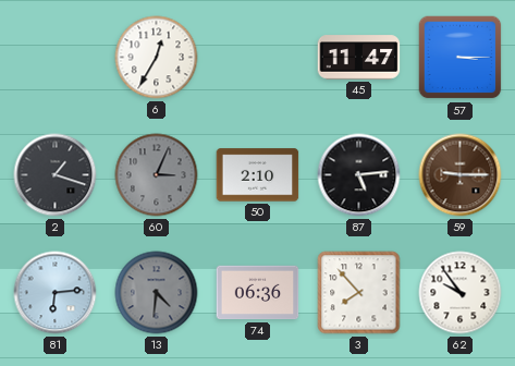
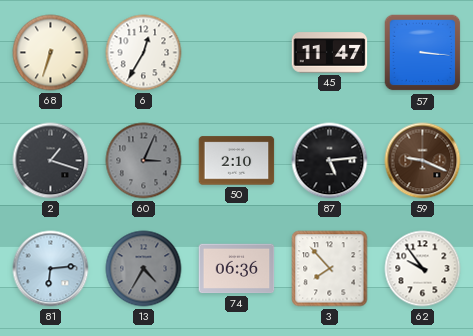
68: none -> 6:33
57: 3:15 -> 3:16
59: 9:15 -> 9:19
13: 4:31 -> 4:35
